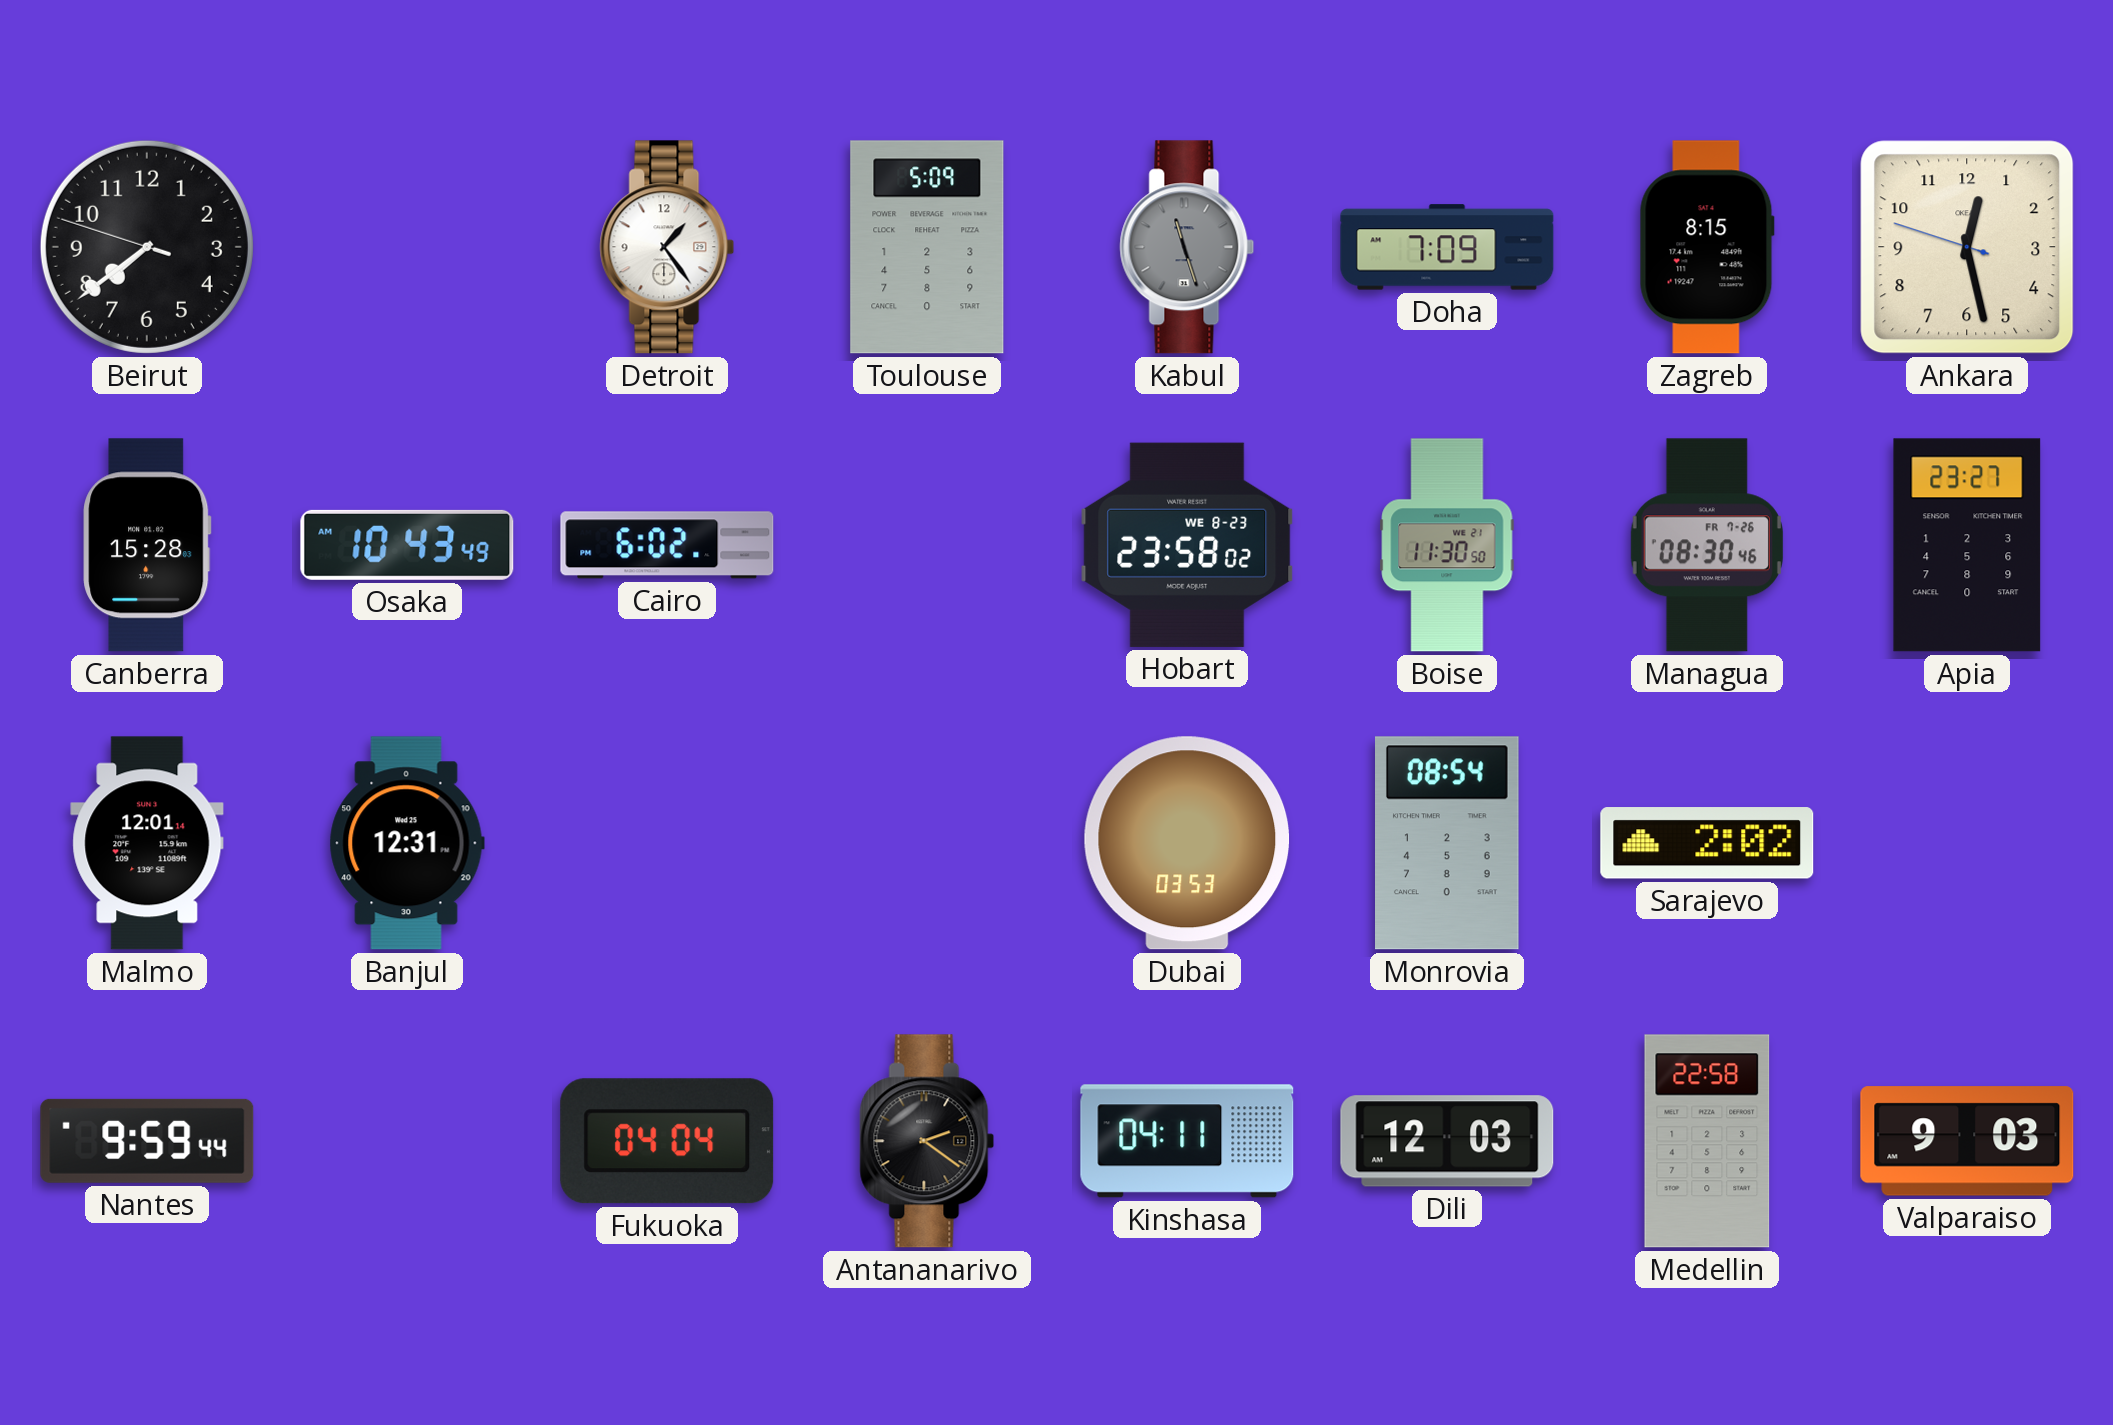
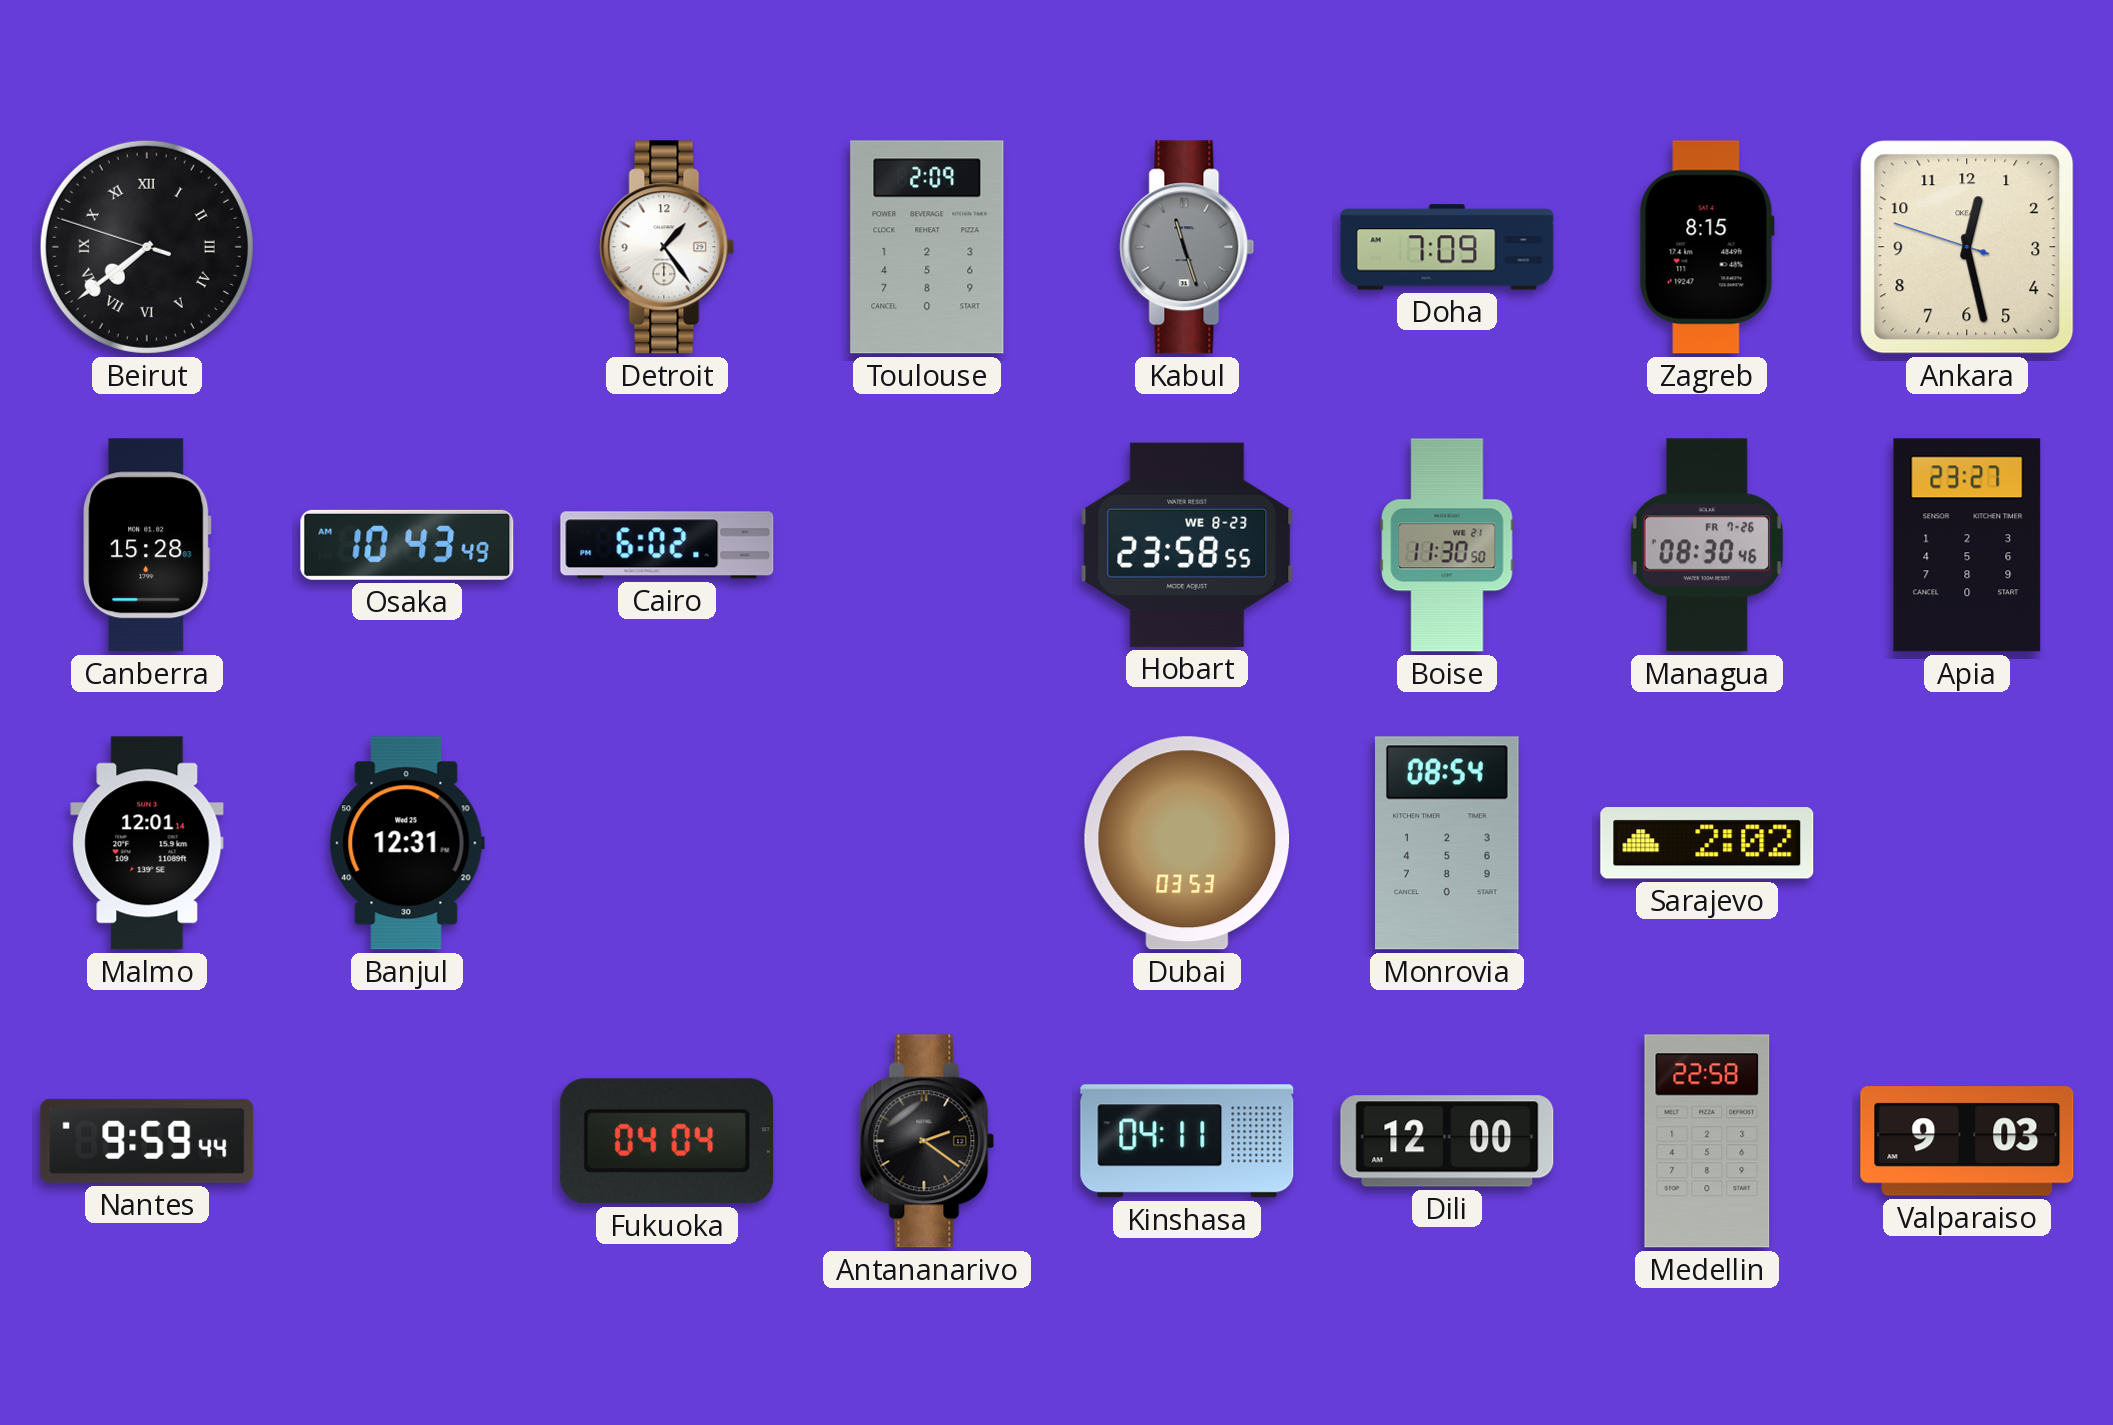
Beirut numerals: Arabic -> Roman
Toulouse: 5:09 -> 2:09
Hobart: 23:58:02 -> 23:58:55
Dili: 12:03 -> 12:00
